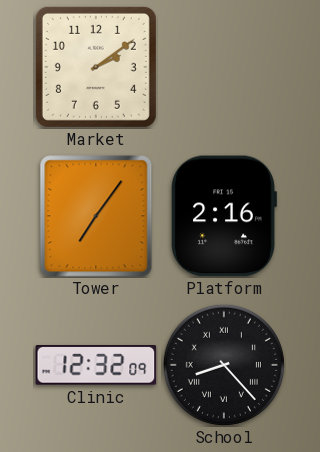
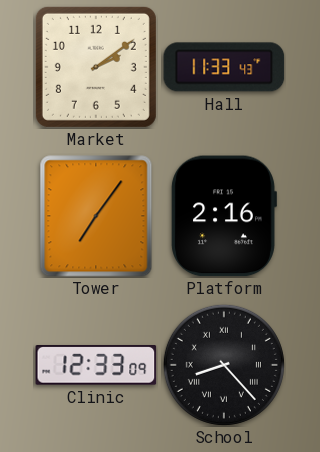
Hall: none -> 11:33
Clinic: 12:32 -> 12:33
